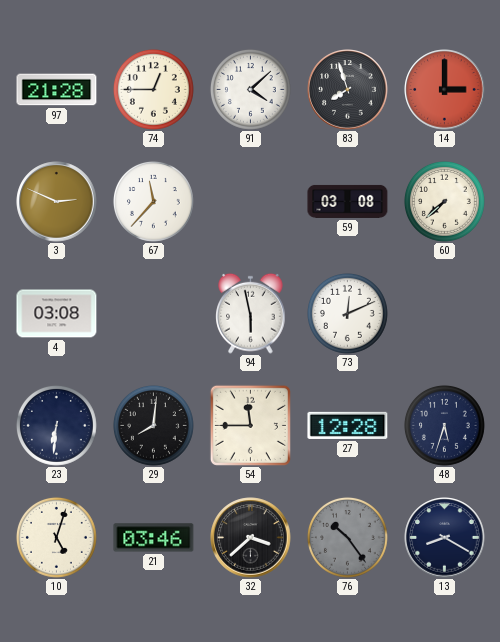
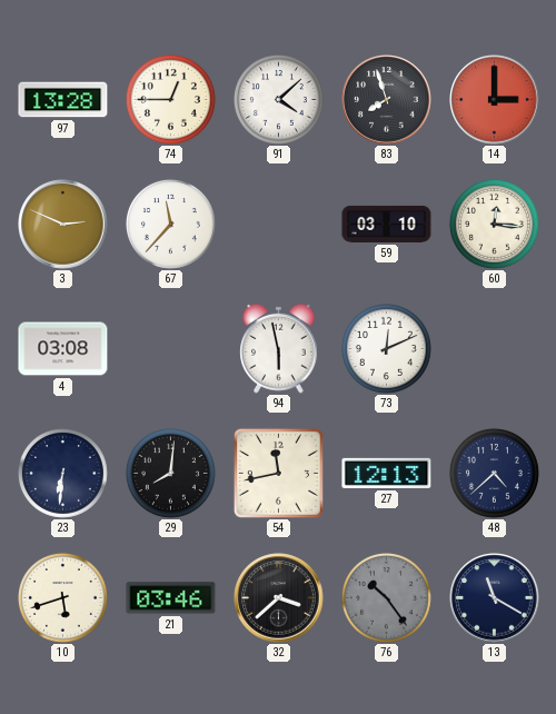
97: 21:28 -> 13:28
59: 03:08 -> 03:10
60: 7:38 -> 12:16
54: 11:45 -> 11:43
27: 12:28 -> 12:13
48: 5:33 -> 4:38
10: 5:03 -> 5:42
13: 8:20 -> 11:20
